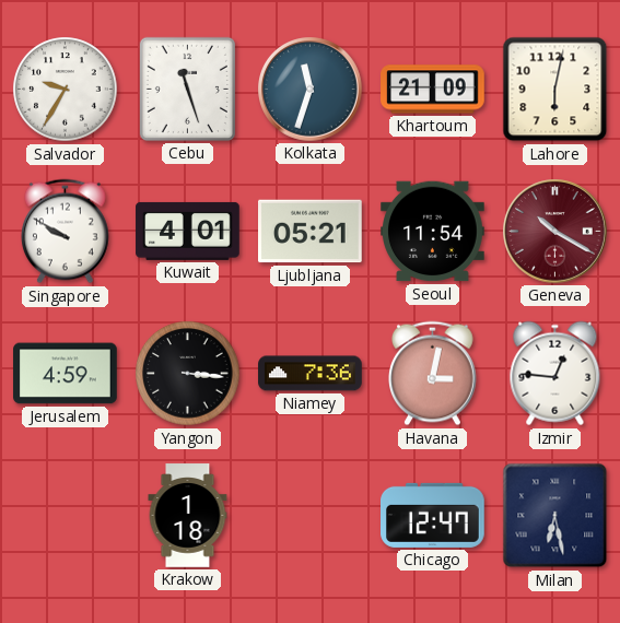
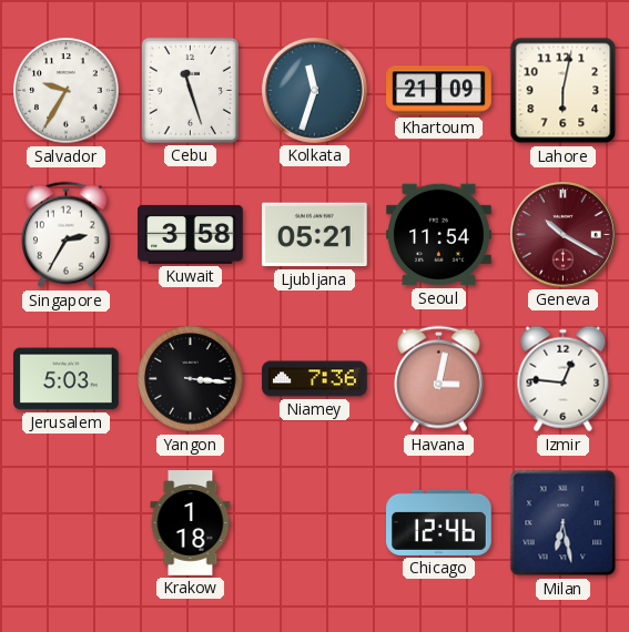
Singapore: 9:50 -> 2:35
Kuwait: 4:01 -> 3:58
Jerusalem: 4:59 -> 5:03
Chicago: 12:47 -> 12:46
